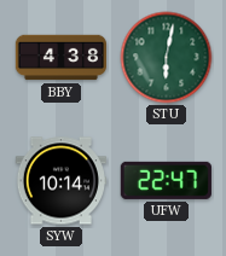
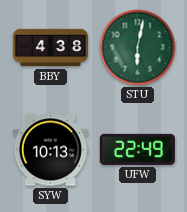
SYW: 10:14 -> 10:13
UFW: 22:47 -> 22:49
